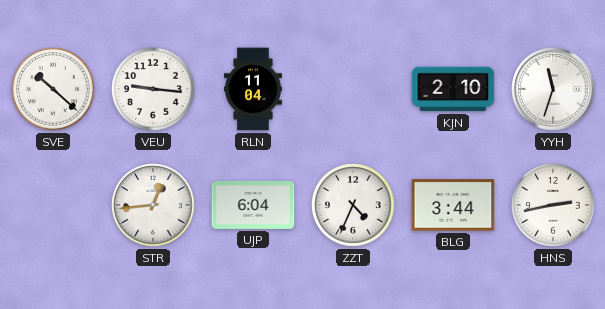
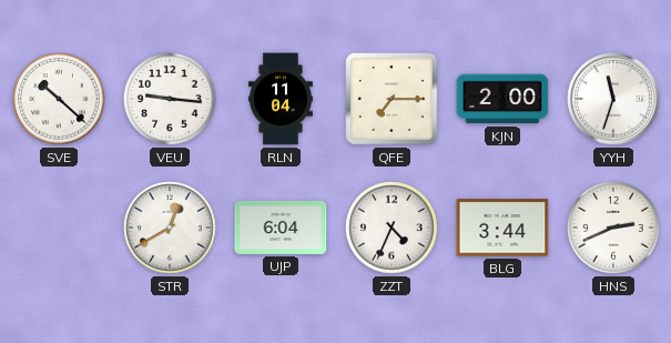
QFE: none -> 7:15
KJN: 2:10 -> 2:00
STR: 12:44 -> 12:40
HNS: 2:43 -> 2:41
